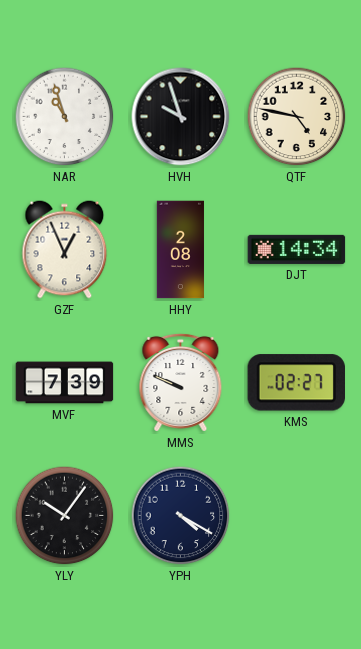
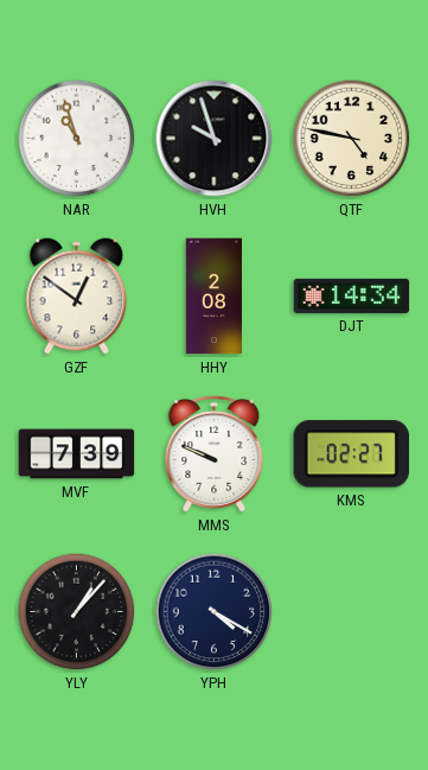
GZF: 12:56 -> 12:51
YLY: 10:06 -> 1:07
